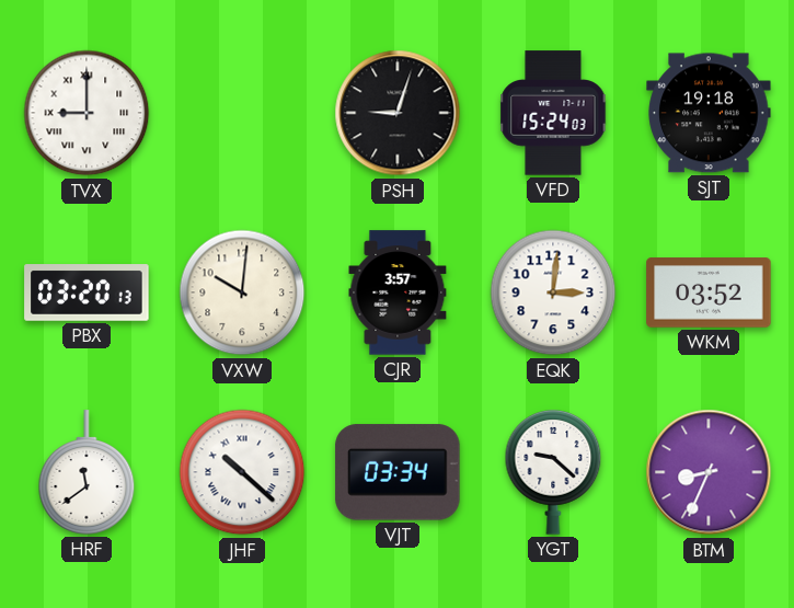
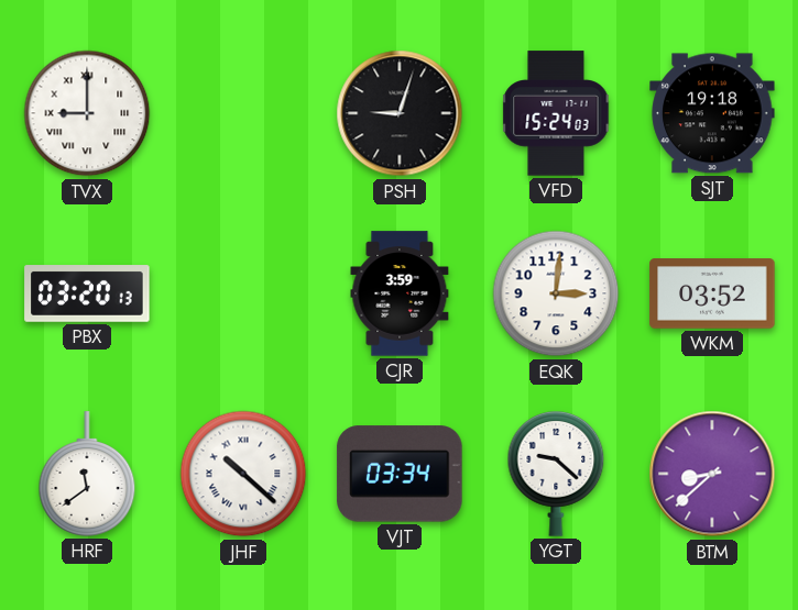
VXW: 10:01 -> none
CJR: 3:57 -> 3:59
BTM: 8:34 -> 8:38
